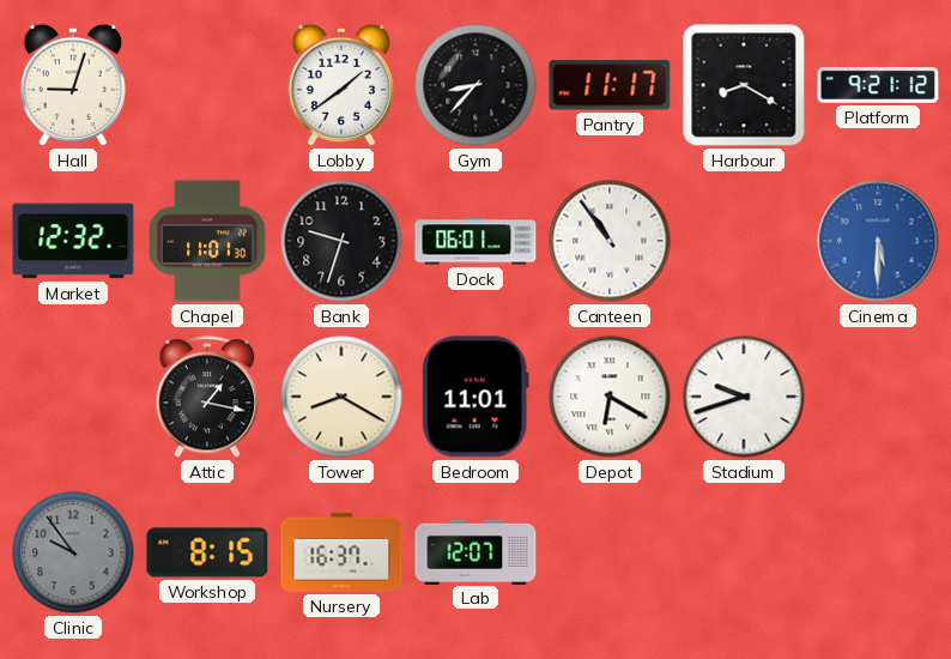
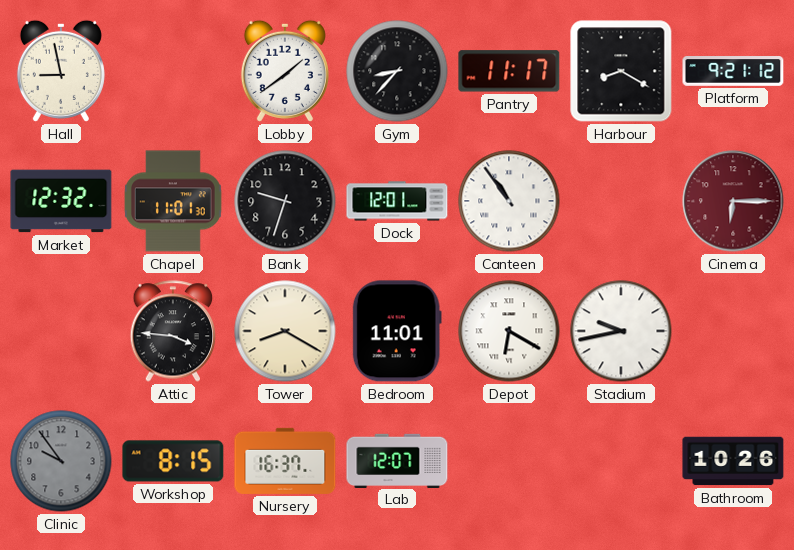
Hall: 9:03 -> 8:58
Dock: 06:01 -> 12:01
Cinema: 5:30 -> 6:15
Cinema dial: blue -> burgundy
Attic: 1:17 -> 3:46
Stadium: 9:42 -> 9:43
Bathroom: none -> 10:26
